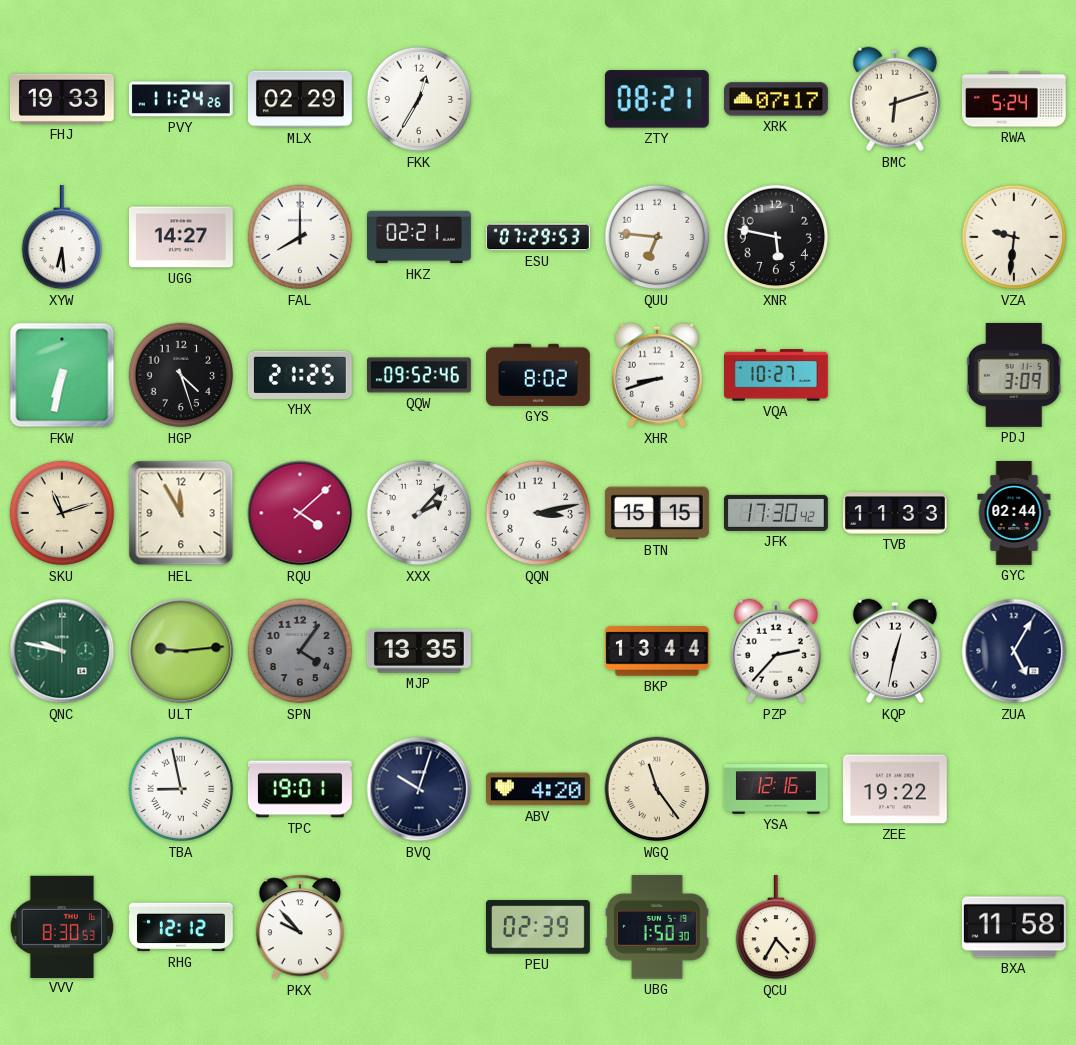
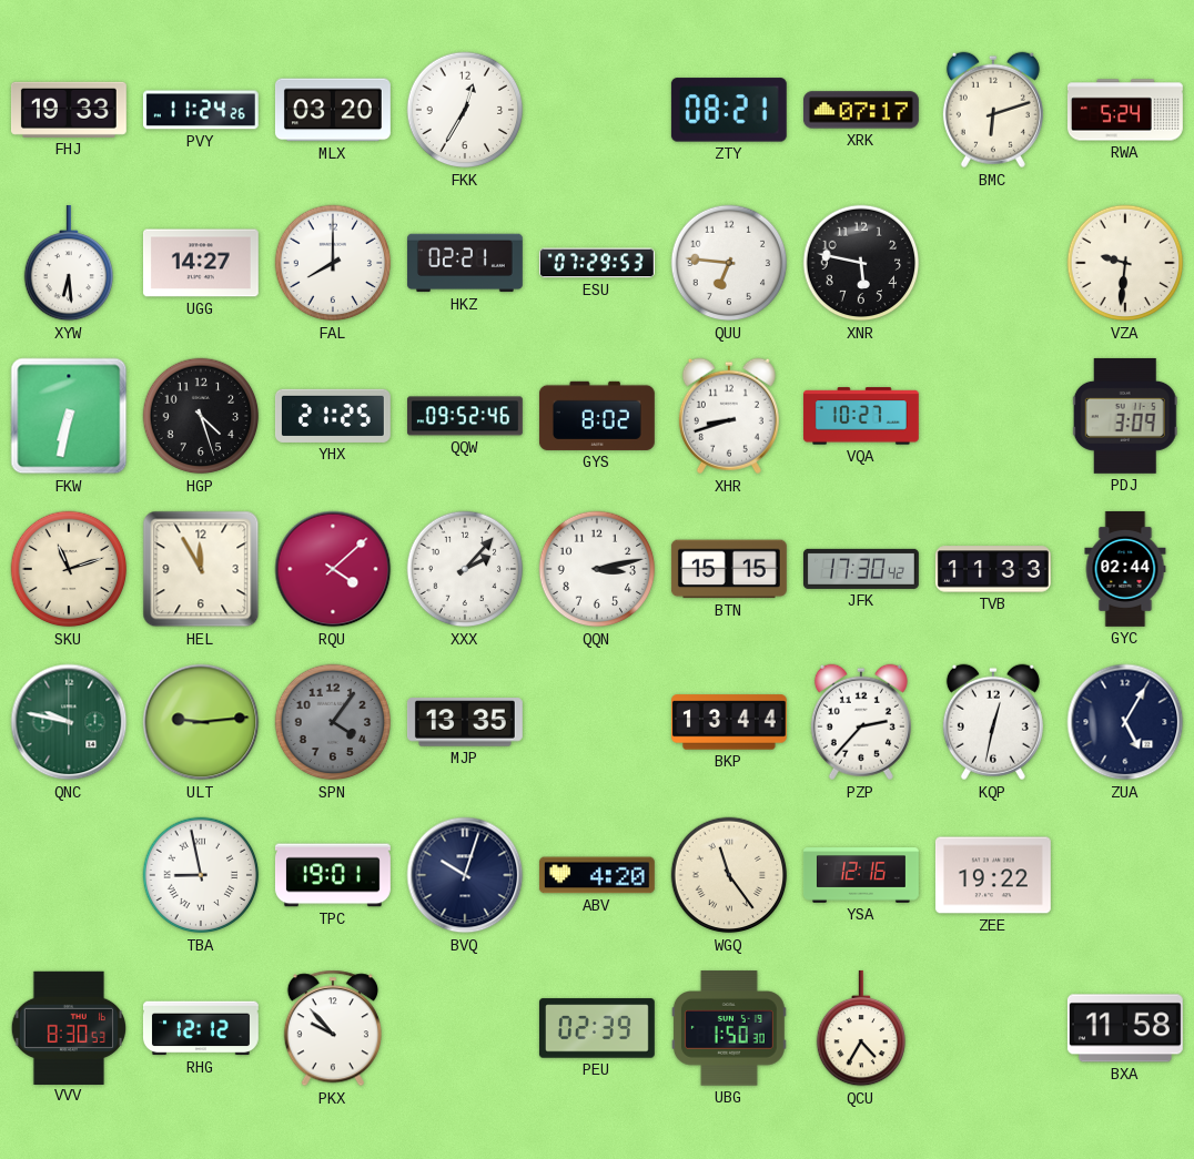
MLX: 02:29 -> 03:20
